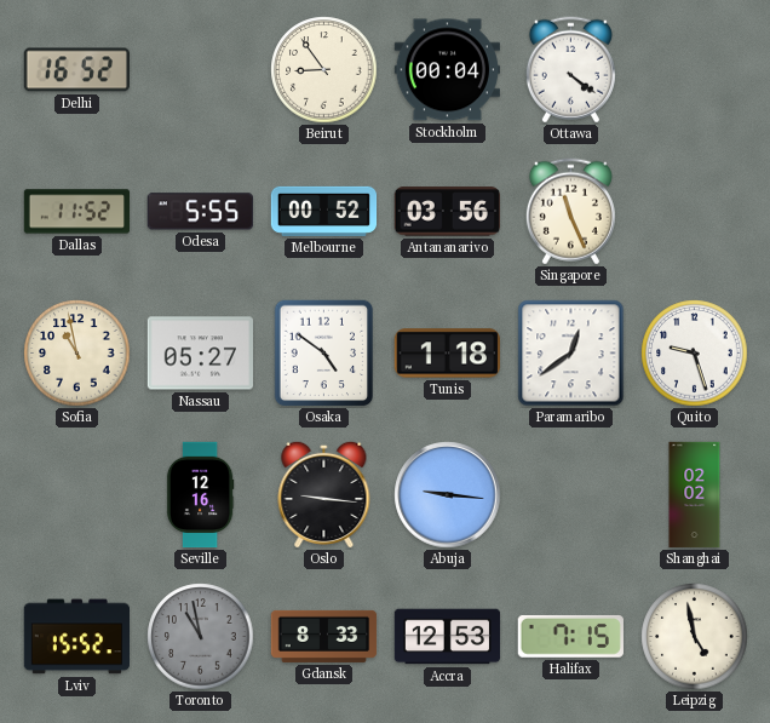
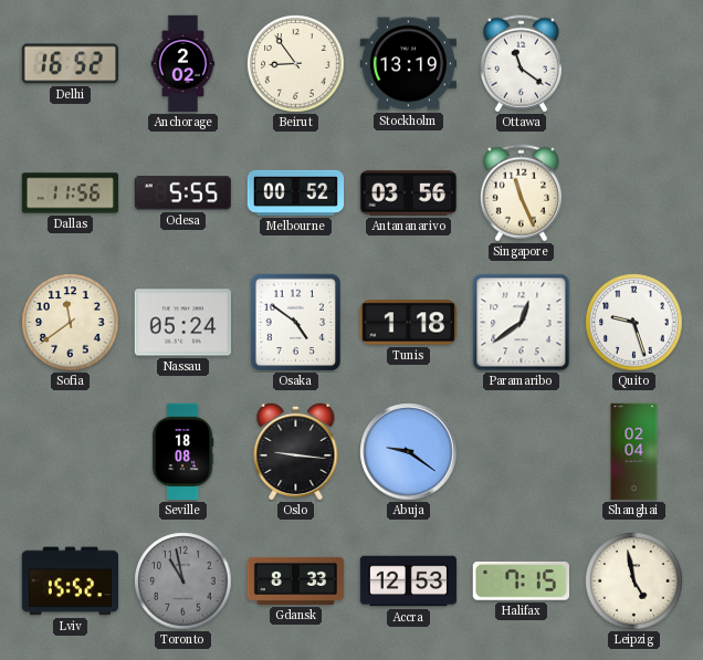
Anchorage: none -> 2:02
Stockholm: 00:04 -> 13:19
Ottawa: 4:21 -> 11:21
Dallas: 11:52 -> 11:56
Sofia: 10:58 -> 11:39
Nassau: 05:27 -> 05:24
Seville: 12:16 -> 18:08
Abuja: 9:16 -> 9:21
Shanghai: 02:02 -> 02:04
